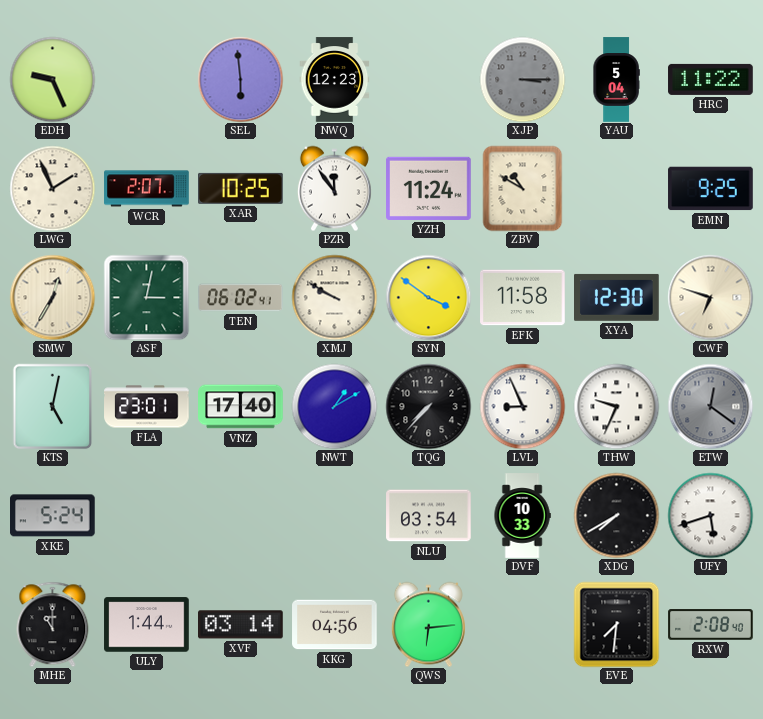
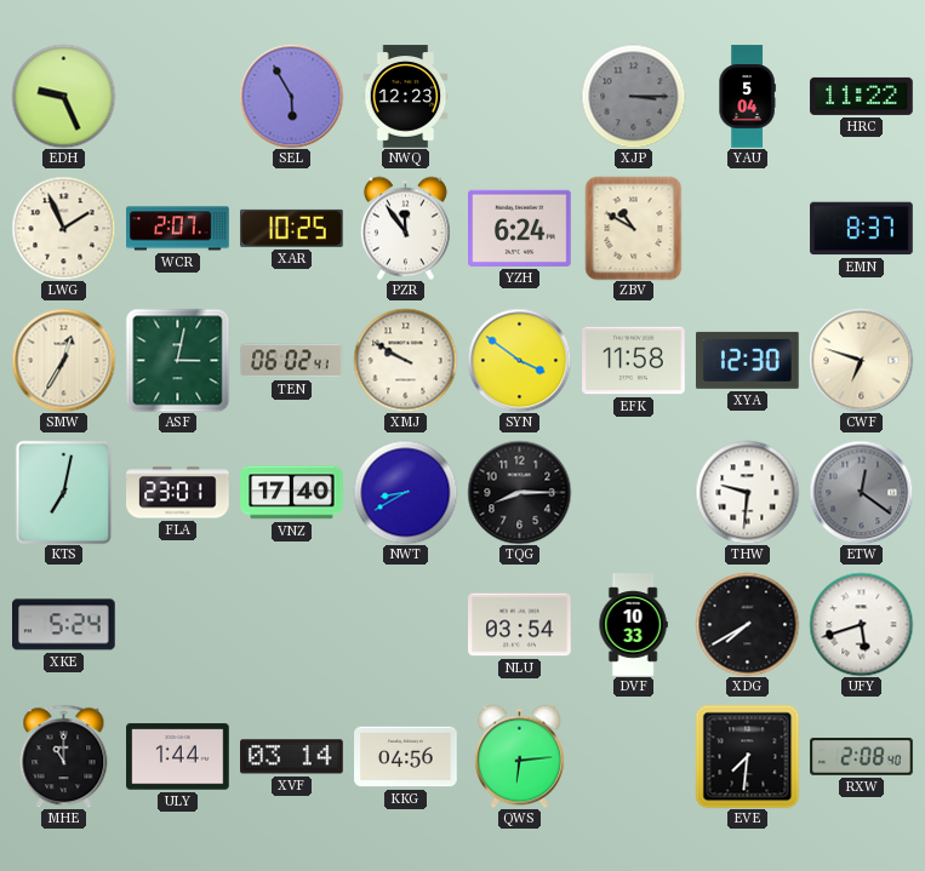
SEL: 5:59 -> 5:55
YZH: 11:24 -> 6:24
EMN: 9:25 -> 8:37
KTS: 5:02 -> 7:02
NWT: 1:10 -> 8:40
TQG: 7:37 -> 8:15
LVL: 8:56 -> none
THW: 9:34 -> 9:31
